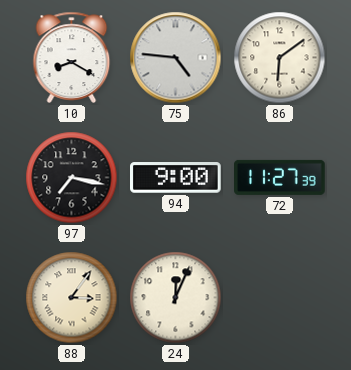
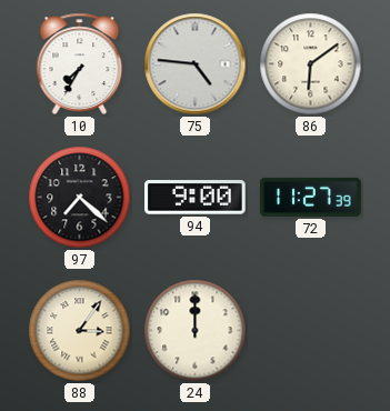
10: 8:20 -> 7:35
97: 7:17 -> 7:22
24: 12:04 -> 12:00
